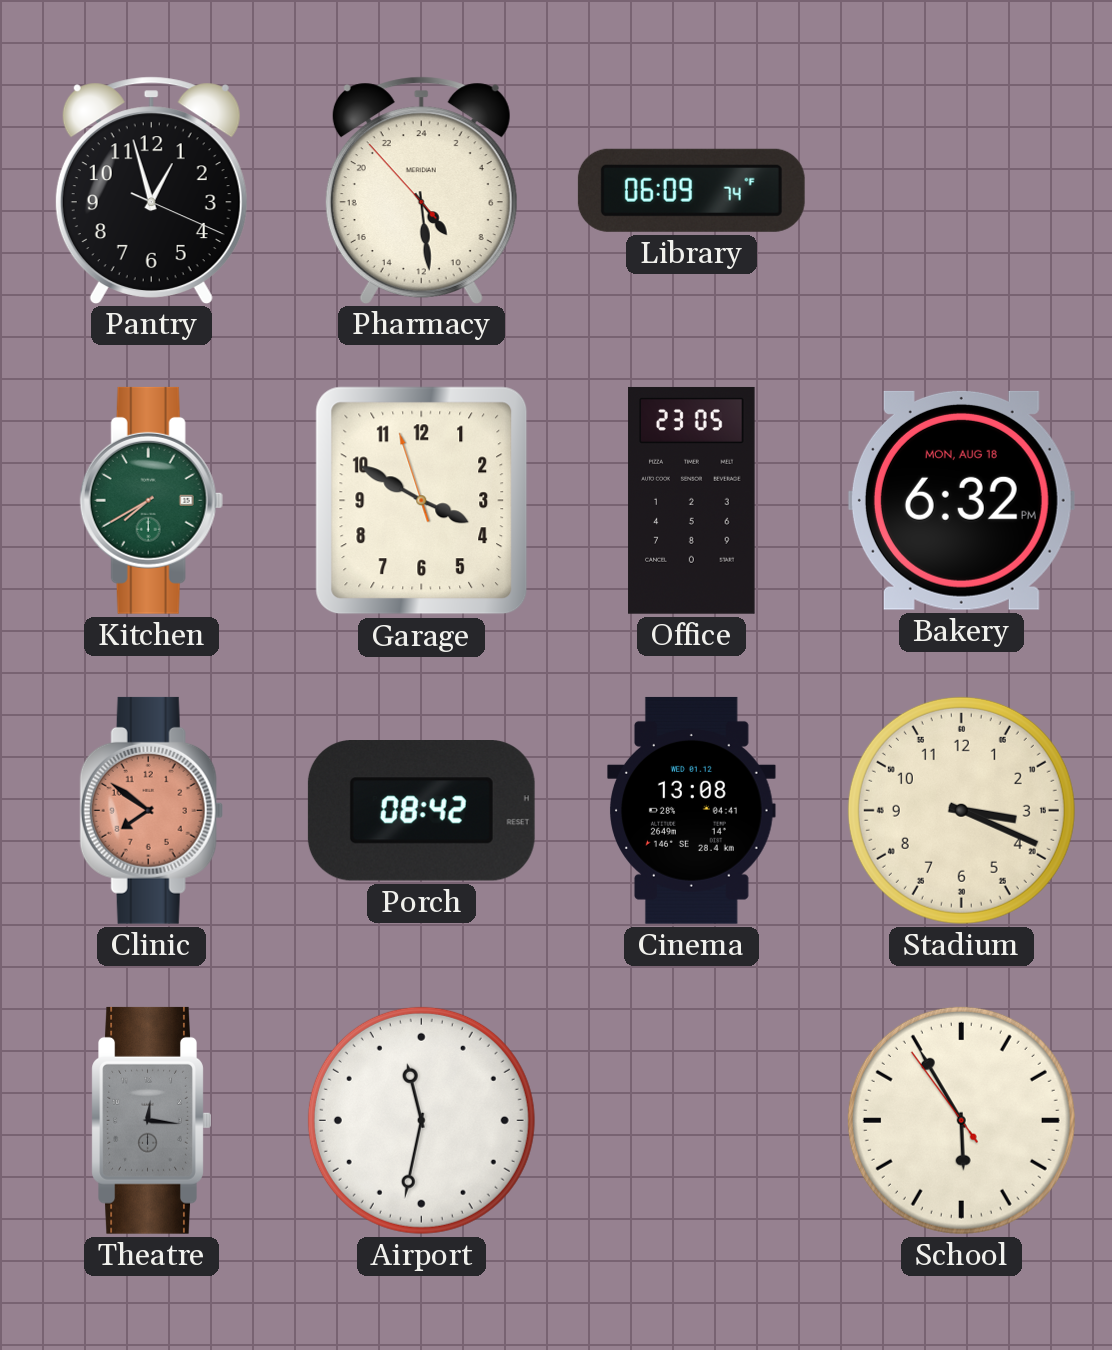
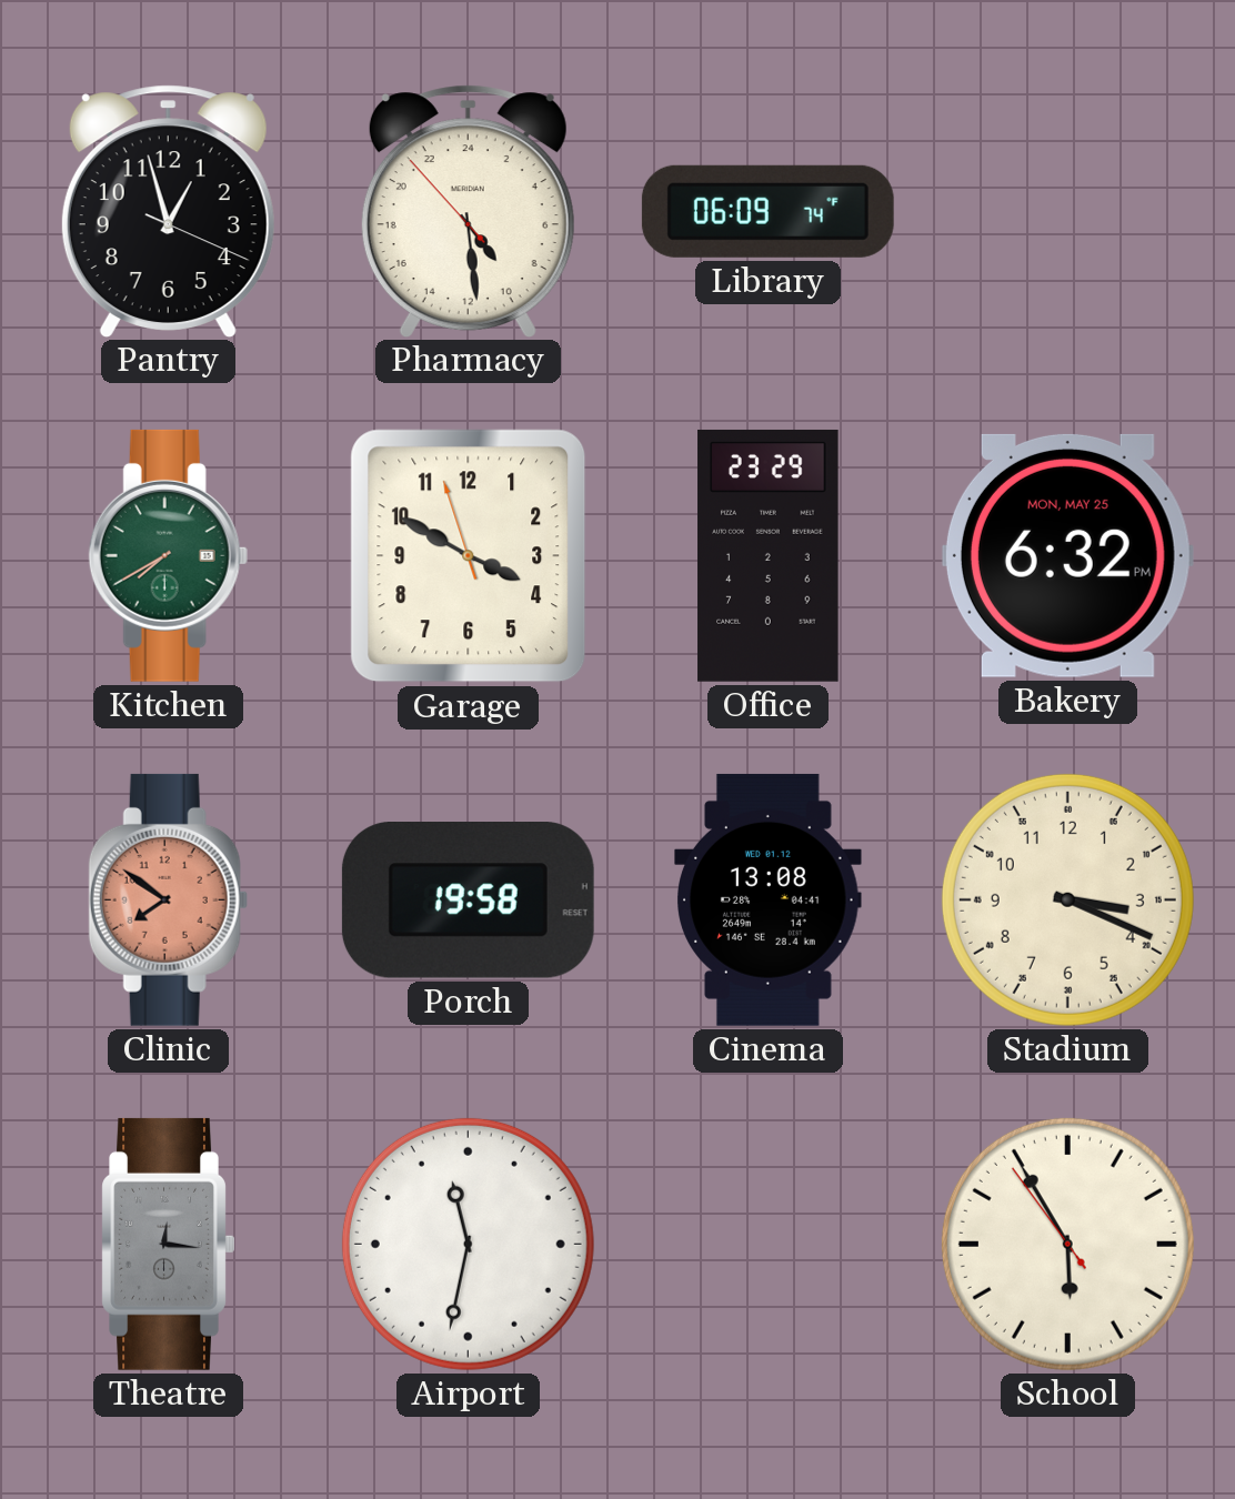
Office: 23:05 -> 23:29
Bakery date: MON, AUG 18 -> MON, MAY 25
Porch: 08:42 -> 19:58
